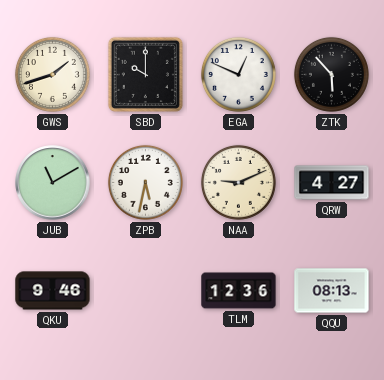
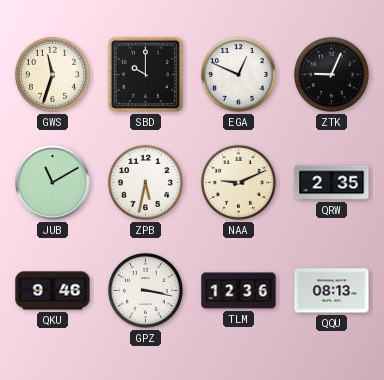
GWS: 1:42 -> 11:33
ZTK: 5:53 -> 9:04
QRW: 4:27 -> 2:35
GPZ: none -> 3:17
